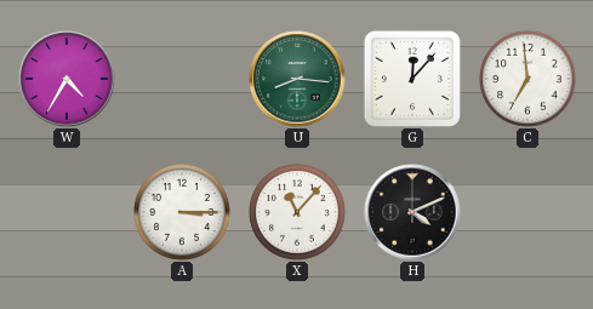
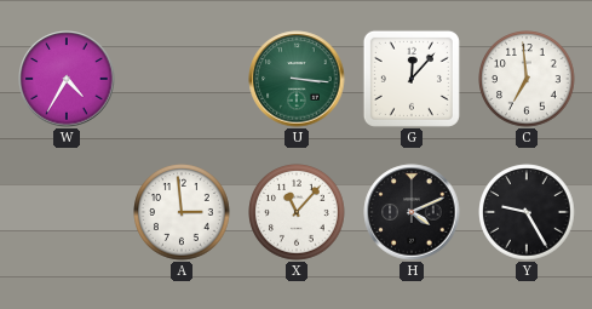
U: 8:16 -> 3:16
A: 3:15 -> 2:59
Y: none -> 9:25
